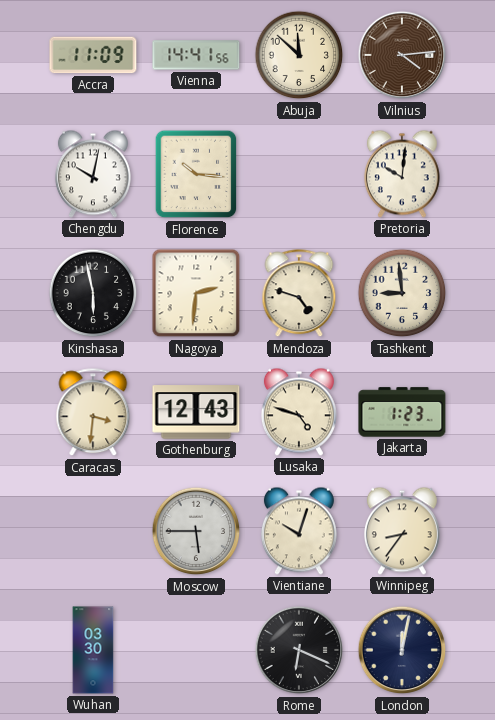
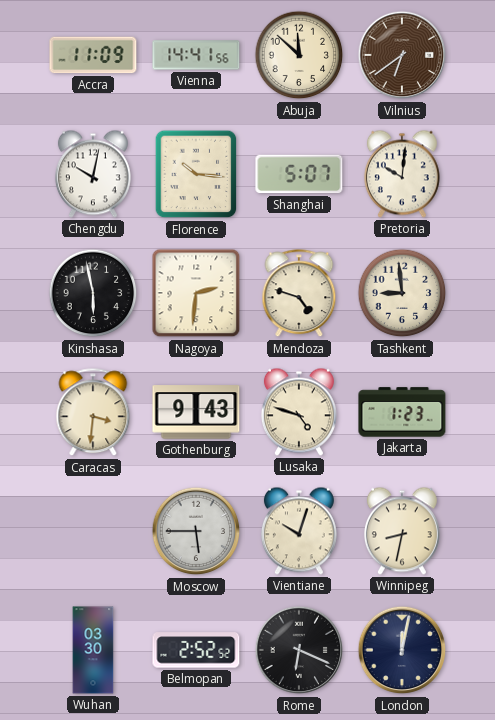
Vilnius: 4:14 -> 6:39
Shanghai: none -> 5:07
Gothenburg: 12:43 -> 9:43
Winnipeg: 8:36 -> 8:32
Belmopan: none -> 2:52
